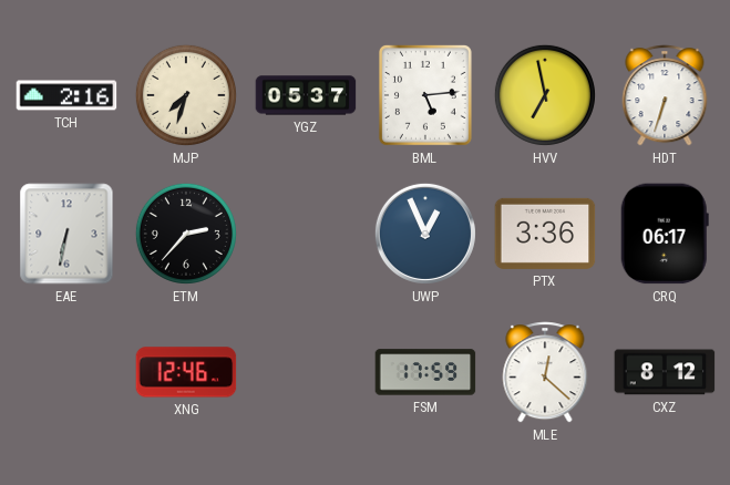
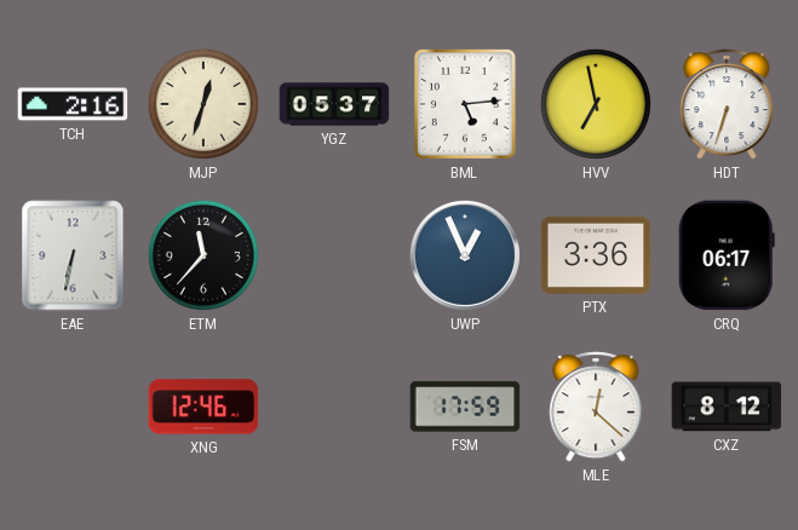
MJP: 7:33 -> 12:33
ETM: 2:37 -> 11:37
